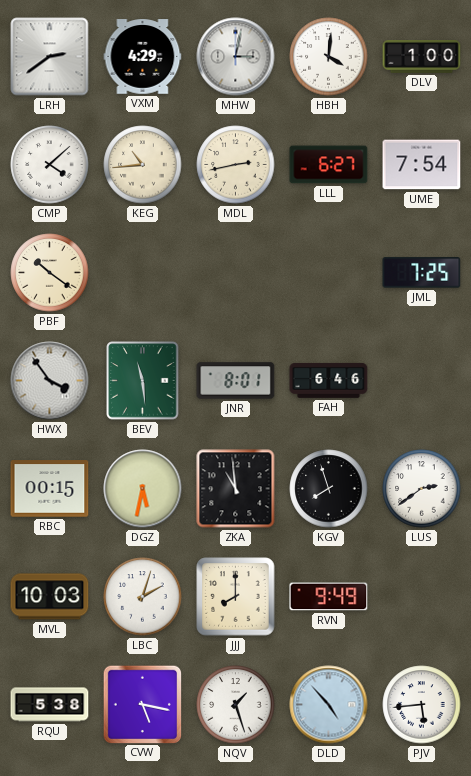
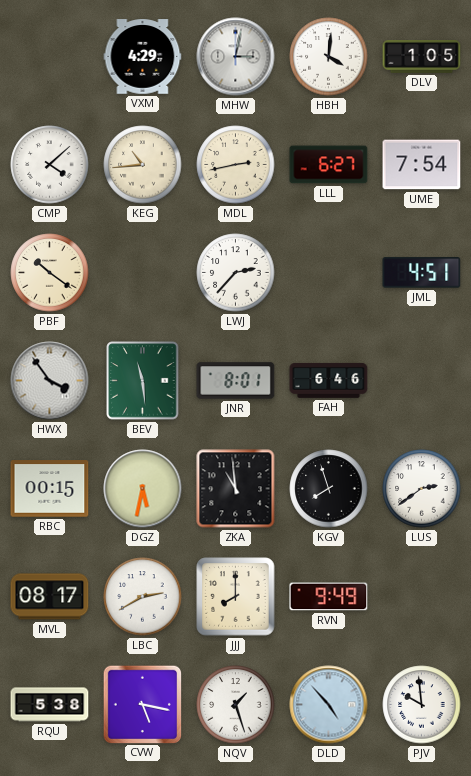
LRH: 2:39 -> none
DLV: 1:00 -> 1:05
LWJ: none -> 2:37
JML: 7:25 -> 4:51
MVL: 10:03 -> 08:17
LBC: 2:03 -> 2:40
PJV: 5:44 -> 9:59
